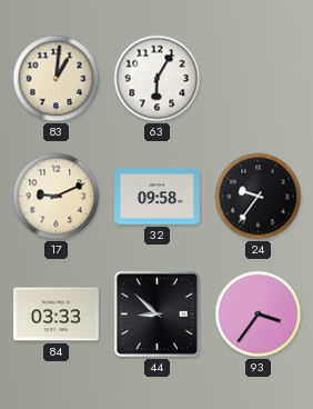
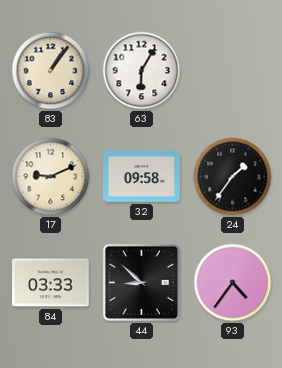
83: 1:01 -> 1:06
24: 9:36 -> 1:36
93: 3:36 -> 4:36
